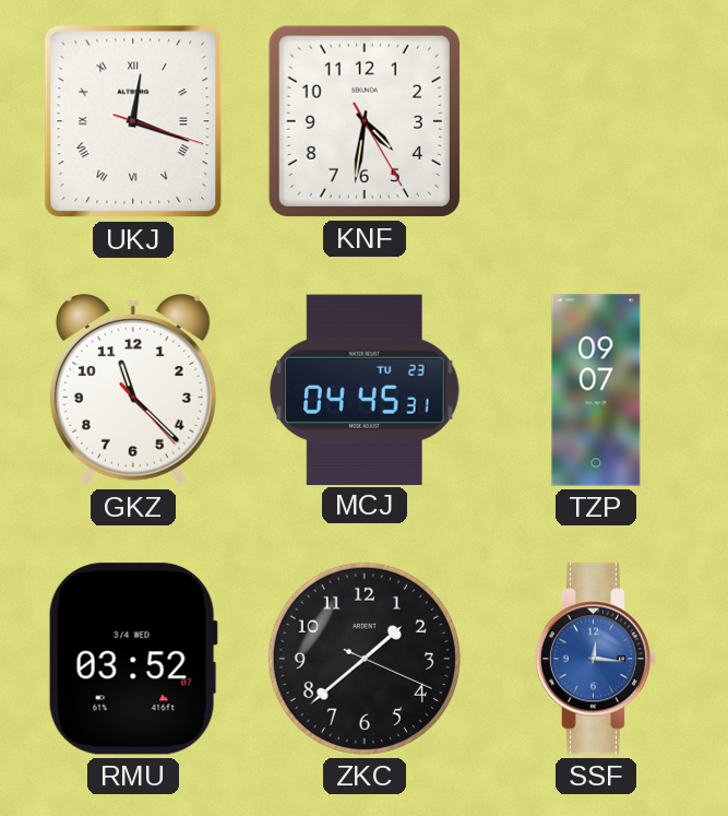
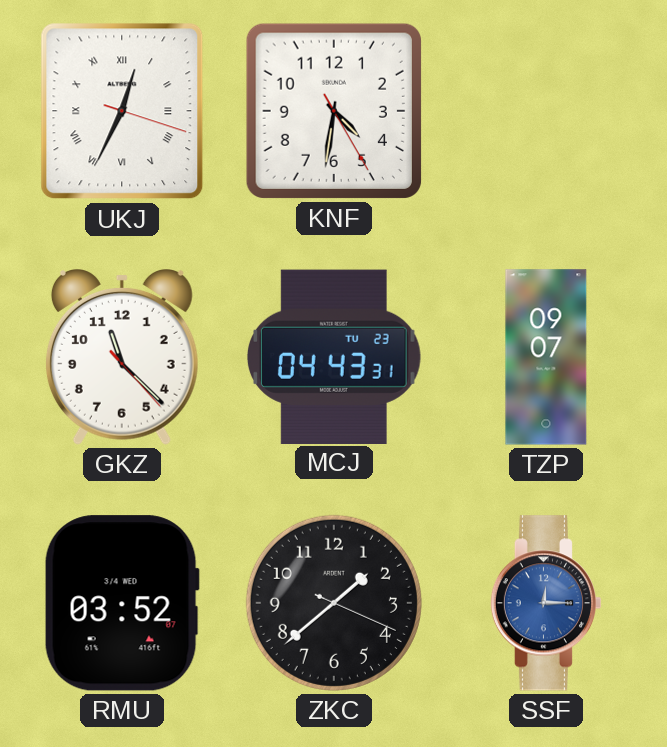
UKJ: 12:18 -> 12:34
MCJ: 04:45 -> 04:43
SSF: 12:16 -> 12:15
